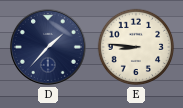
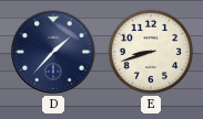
E: 8:46 -> 8:42
